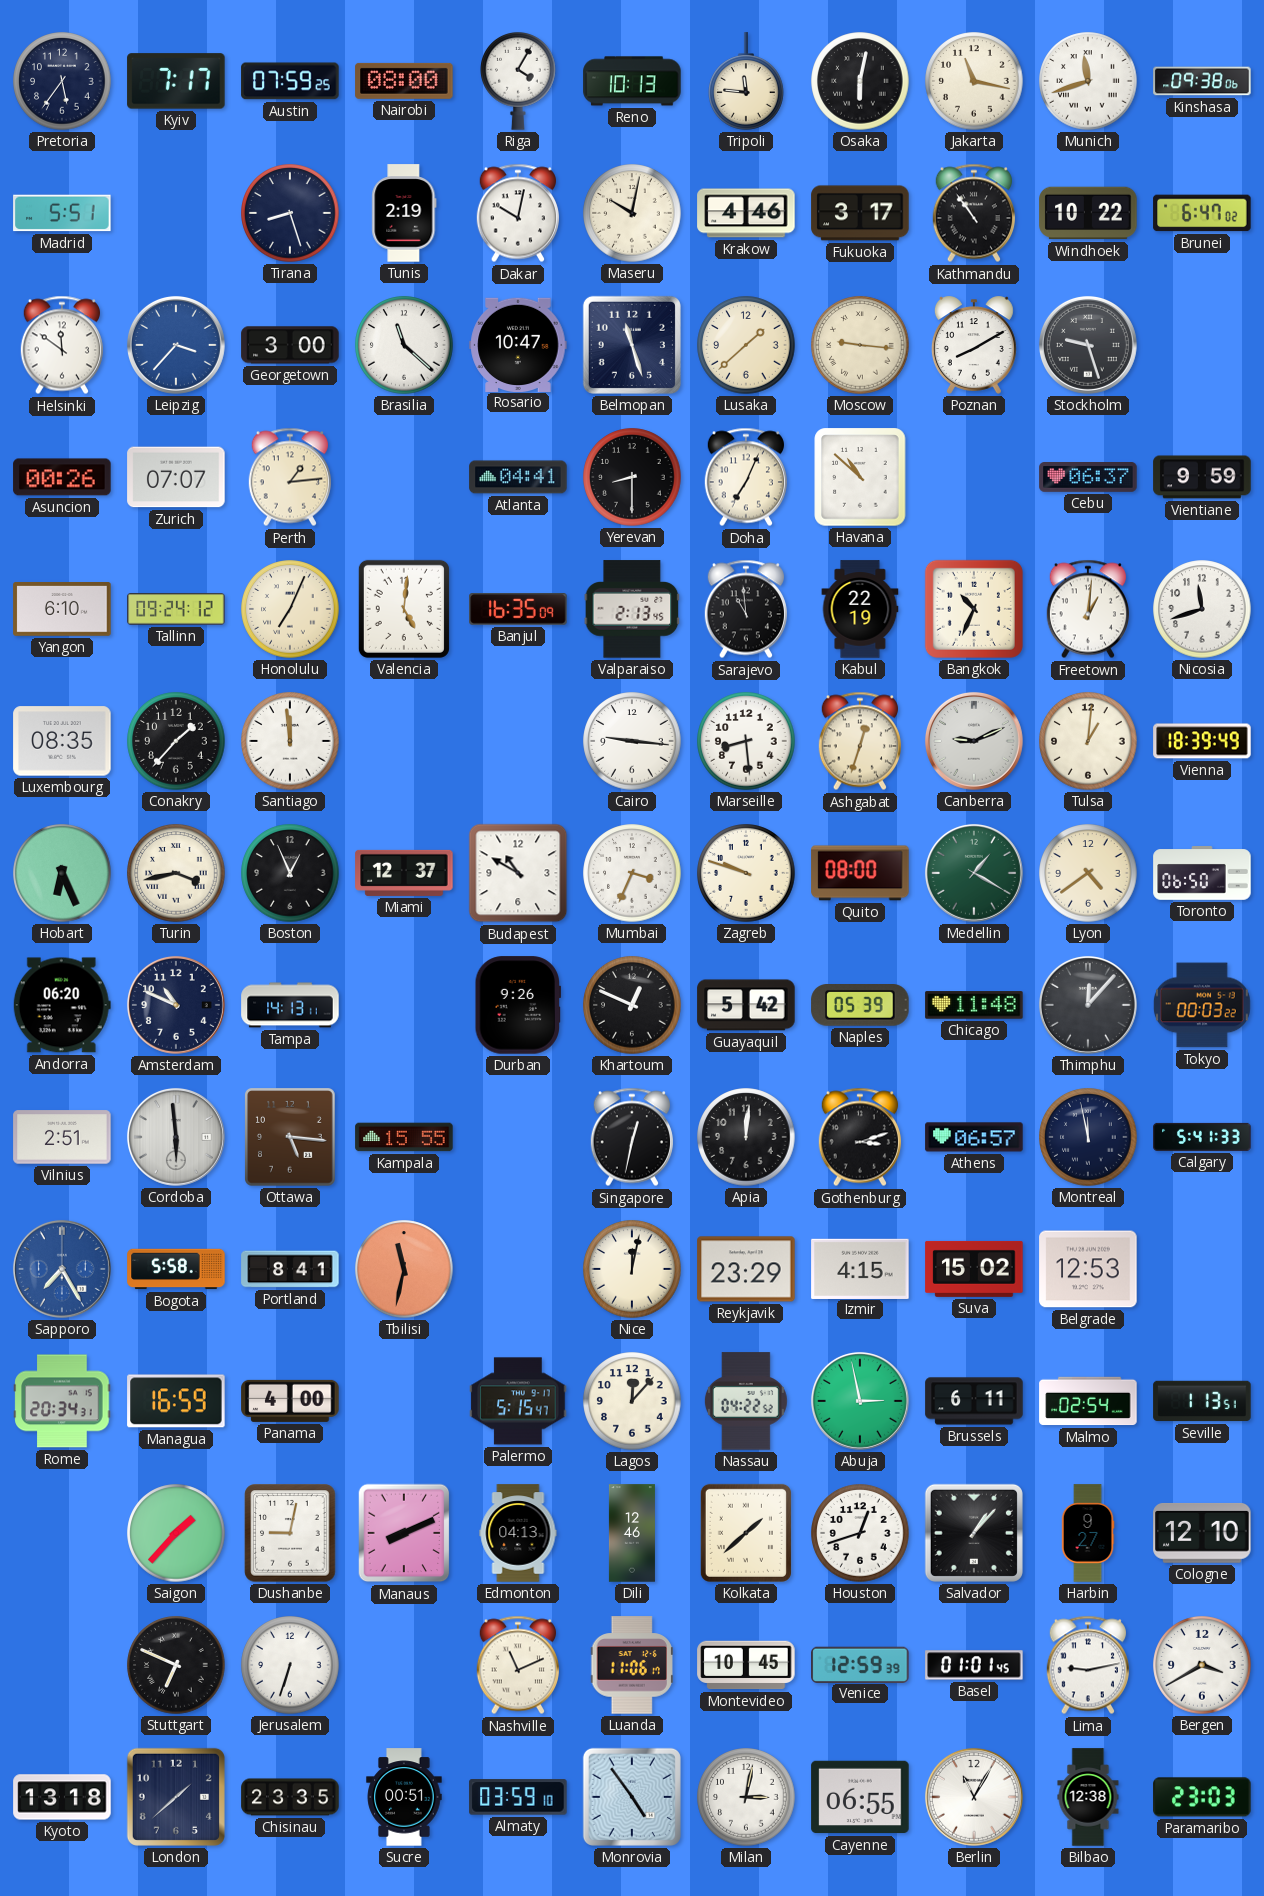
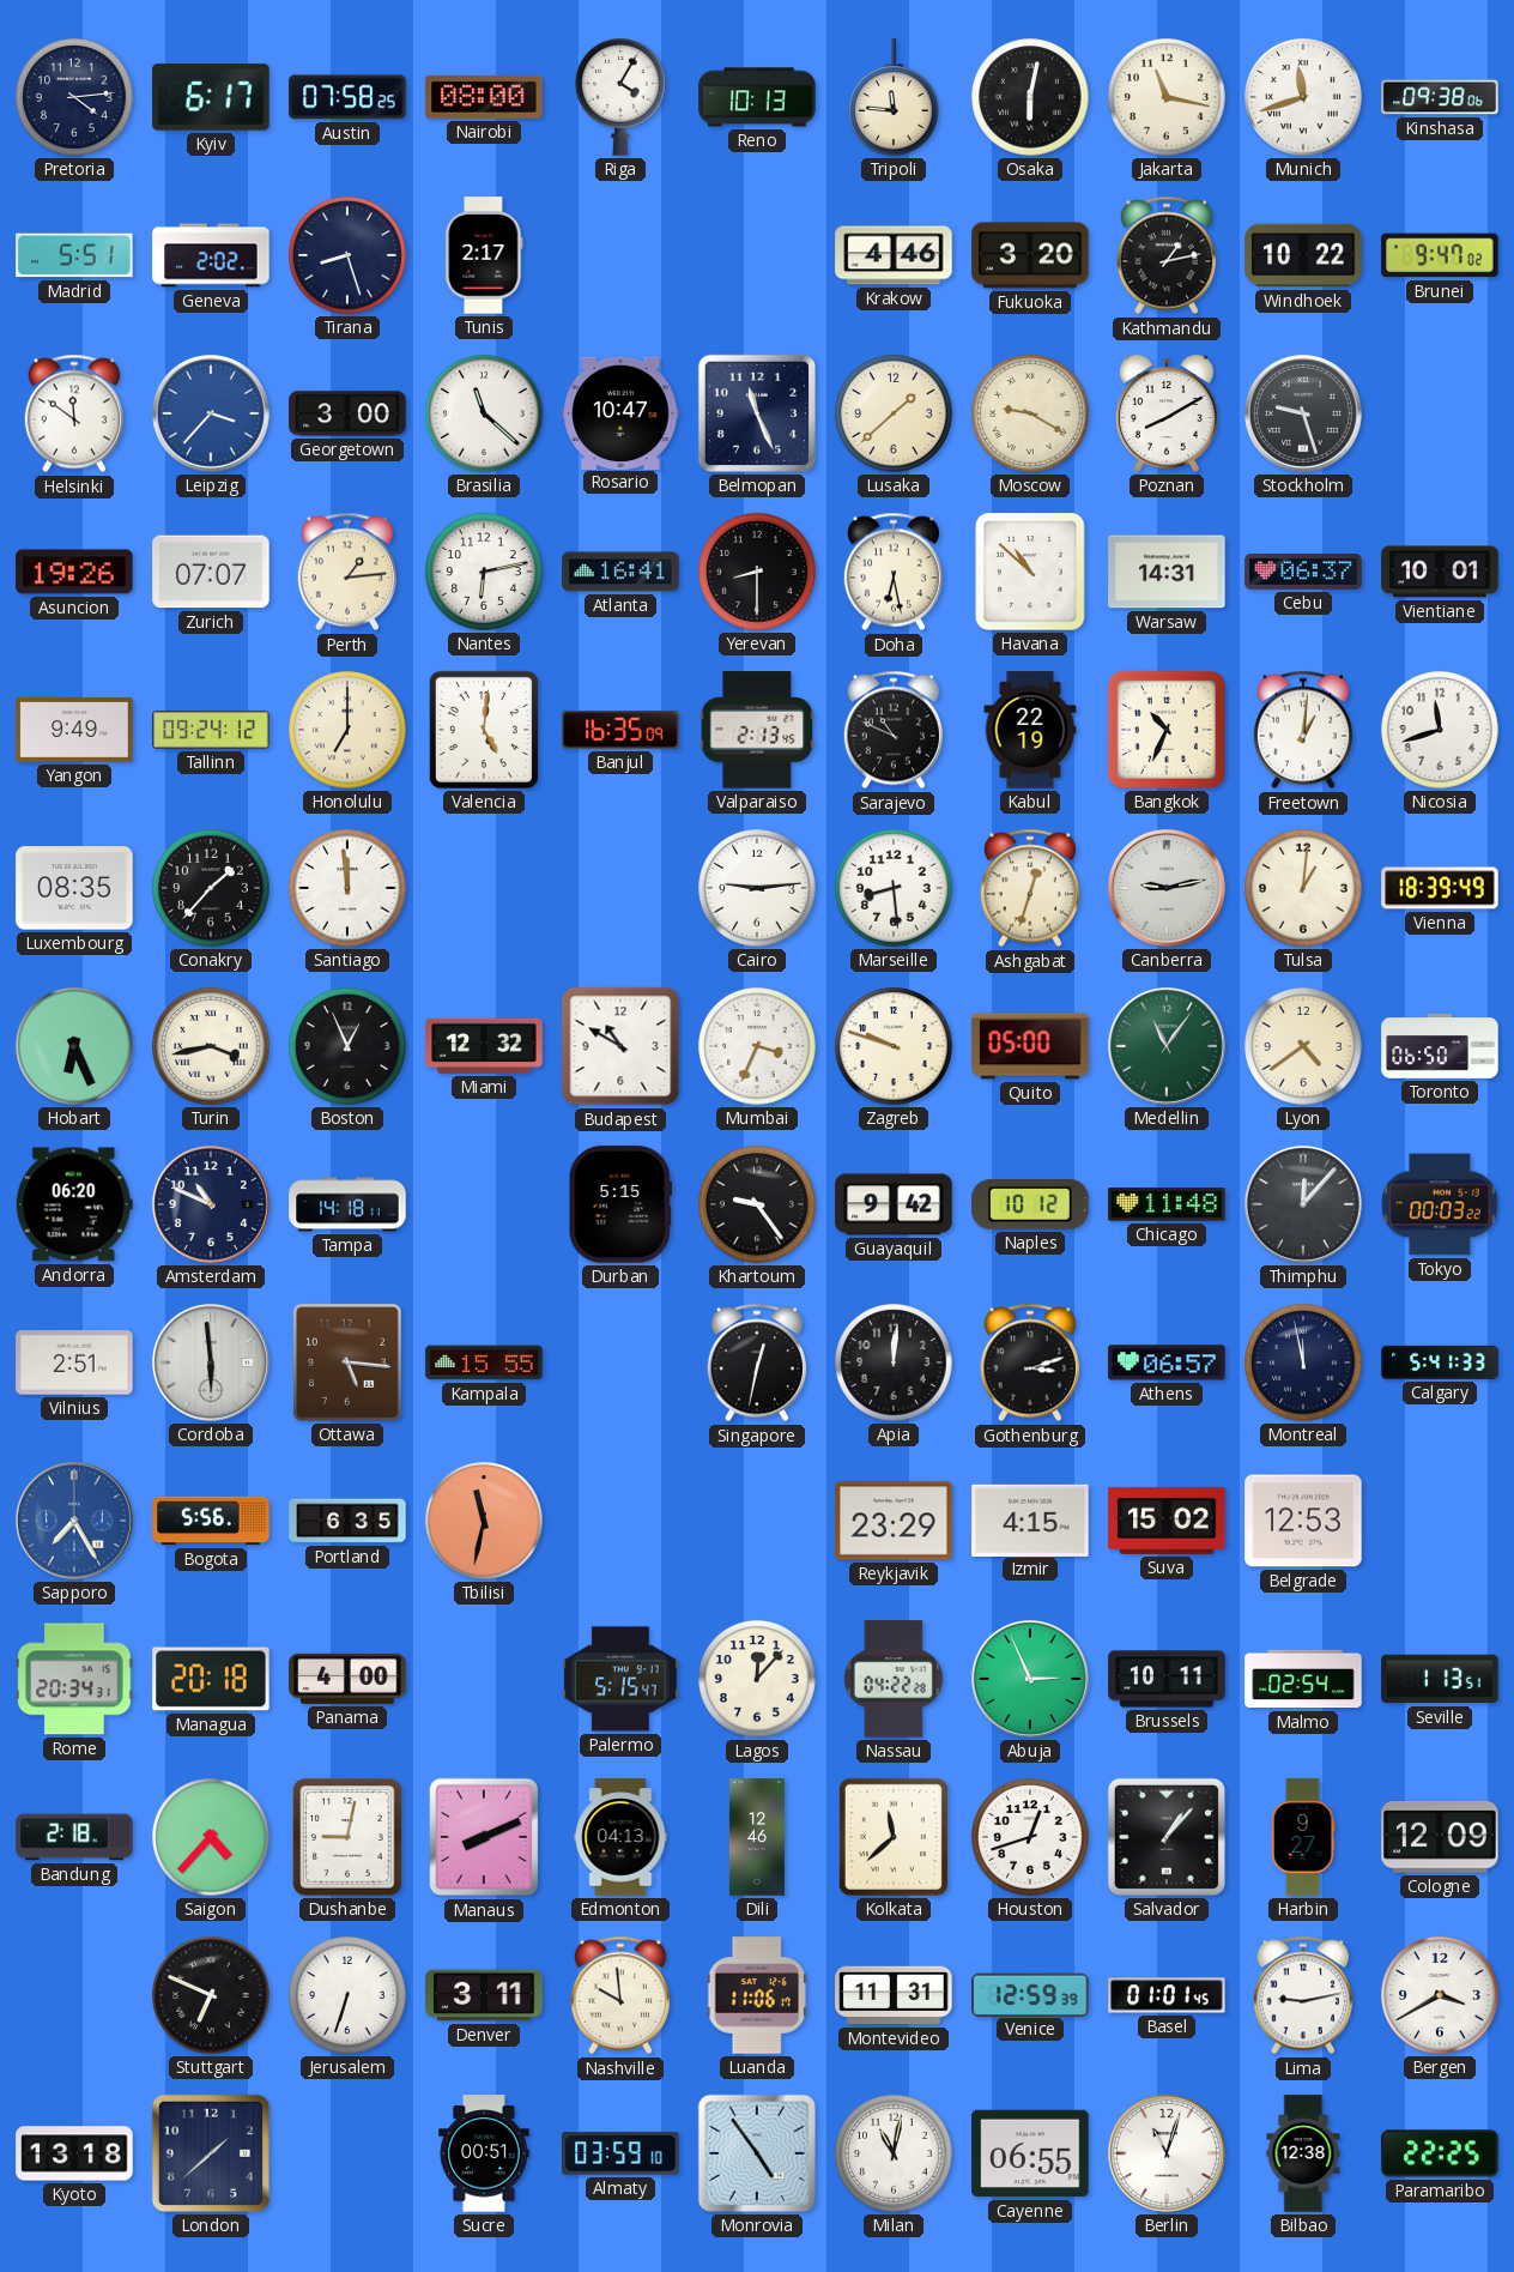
Pretoria: 5:36 -> 4:14
Kyiv: 7:17 -> 6:17
Austin: 07:59 -> 07:58
Geneva: none -> 2:02
Tunis: 2:19 -> 2:17
Dakar: 10:02 -> none
Maseru: 10:02 -> none
Fukuoka: 3:17 -> 3:20
Kathmandu: 10:54 -> 1:13
Brunei: 6:47 -> 9:47
Belmopan: 11:27 -> 11:26
Moscow: 9:16 -> 9:20
Asuncion: 00:26 -> 19:26
Nantes: none -> 6:13
Atlanta: 04:41 -> 16:41
Doha: 7:04 -> 6:28
Warsaw: none -> 14:31
Vientiane: 9:59 -> 10:01
Yangon: 6:10 -> 9:49
Honolulu: 7:04 -> 7:00
Sarajevo: 10:59 -> 10:49
Cairo: 9:16 -> 9:14
Canberra: 9:11 -> 9:13
Miami: 12:37 -> 12:32
Quito: 08:00 -> 05:00
Medellin: 1:20 -> 11:06
Tampa: 14:13 -> 14:18
Durban: 9:26 -> 5:15
Khartoum: 12:49 -> 9:24
Guayaquil: 5:42 -> 9:42
Naples: 05:39 -> 10:12
Bogota: 5:58 -> 5:56
Portland: 8:41 -> 6:35
Nice: 12:02 -> none
Managua: 16:59 -> 20:18
Nassau: 04:22:52 -> 04:22:28
Abuja: 2:58 -> 2:56
Brussels: 6:11 -> 10:11
Bandung: none -> 2:18
Saigon: 1:37 -> 4:37
Kolkata: 1:38 -> 11:38
Cologne: 12:10 -> 12:09
Denver: none -> 3:11
Nashville: 11:11 -> 9:59
Montevideo: 10:45 -> 11:31
Chisinau: 23:35 -> none
Milan: 3:02 -> 11:02
Berlin: 11:05 -> 11:03
Paramaribo: 23:03 -> 22:25
